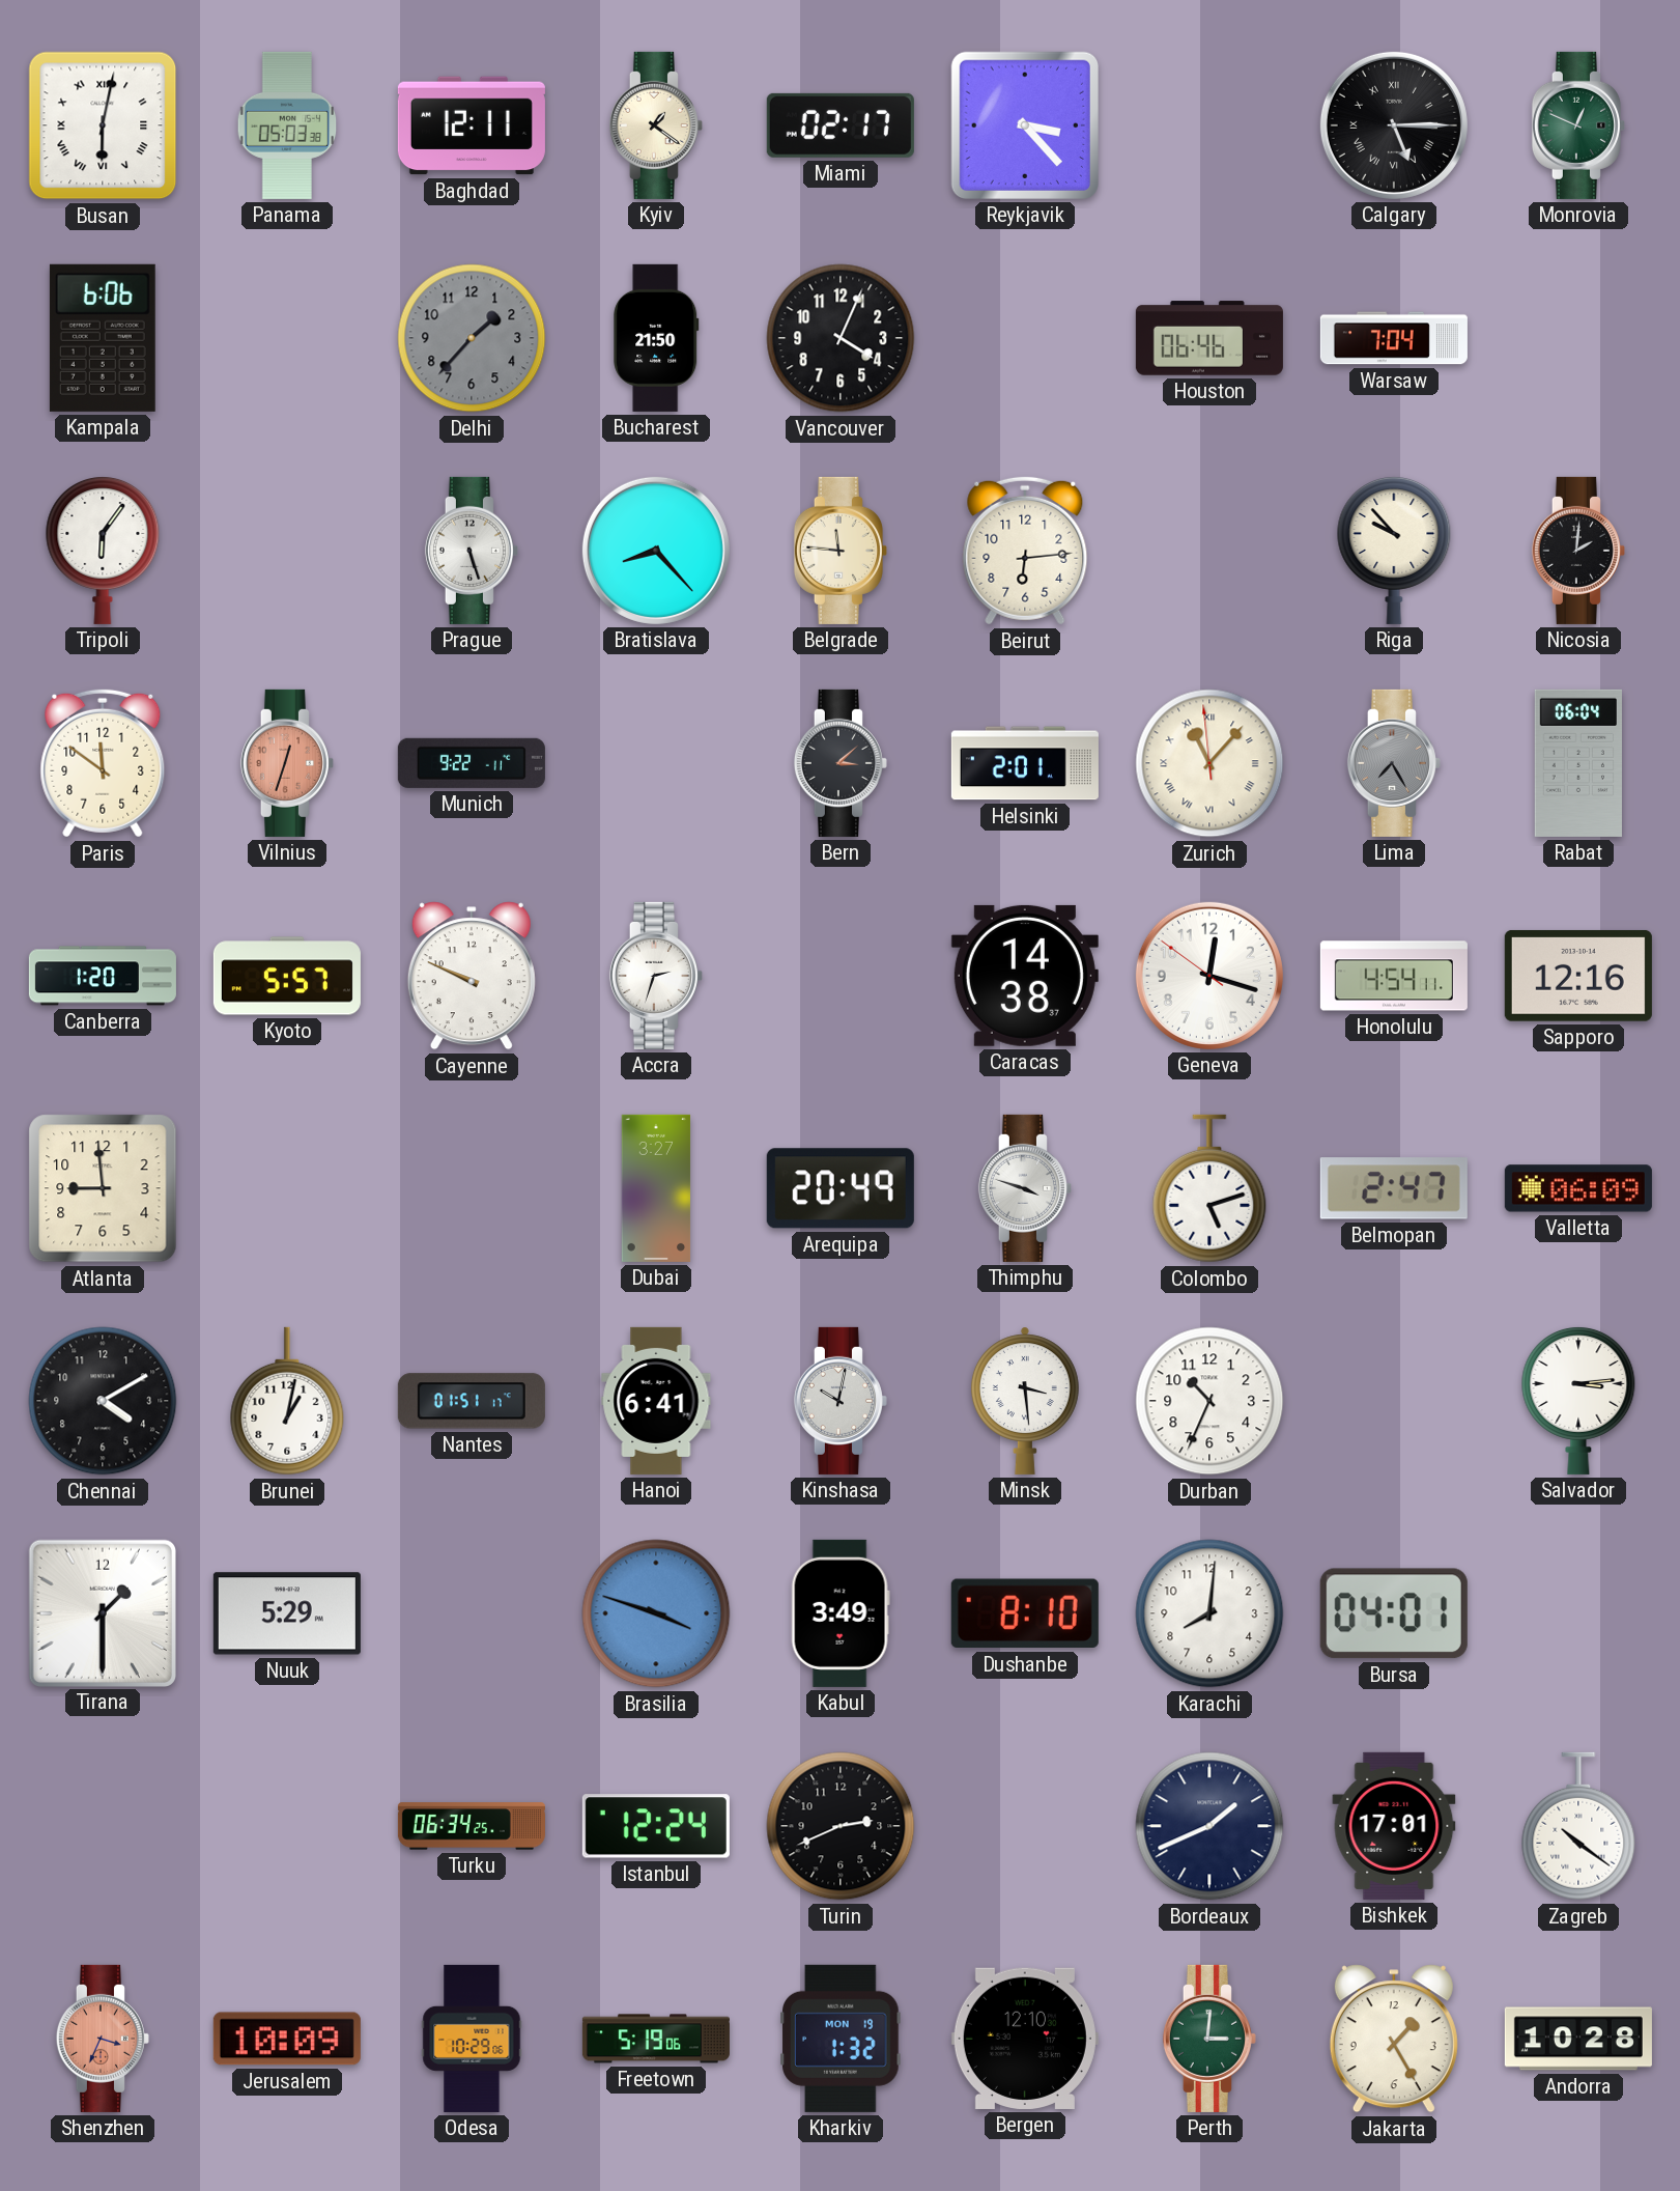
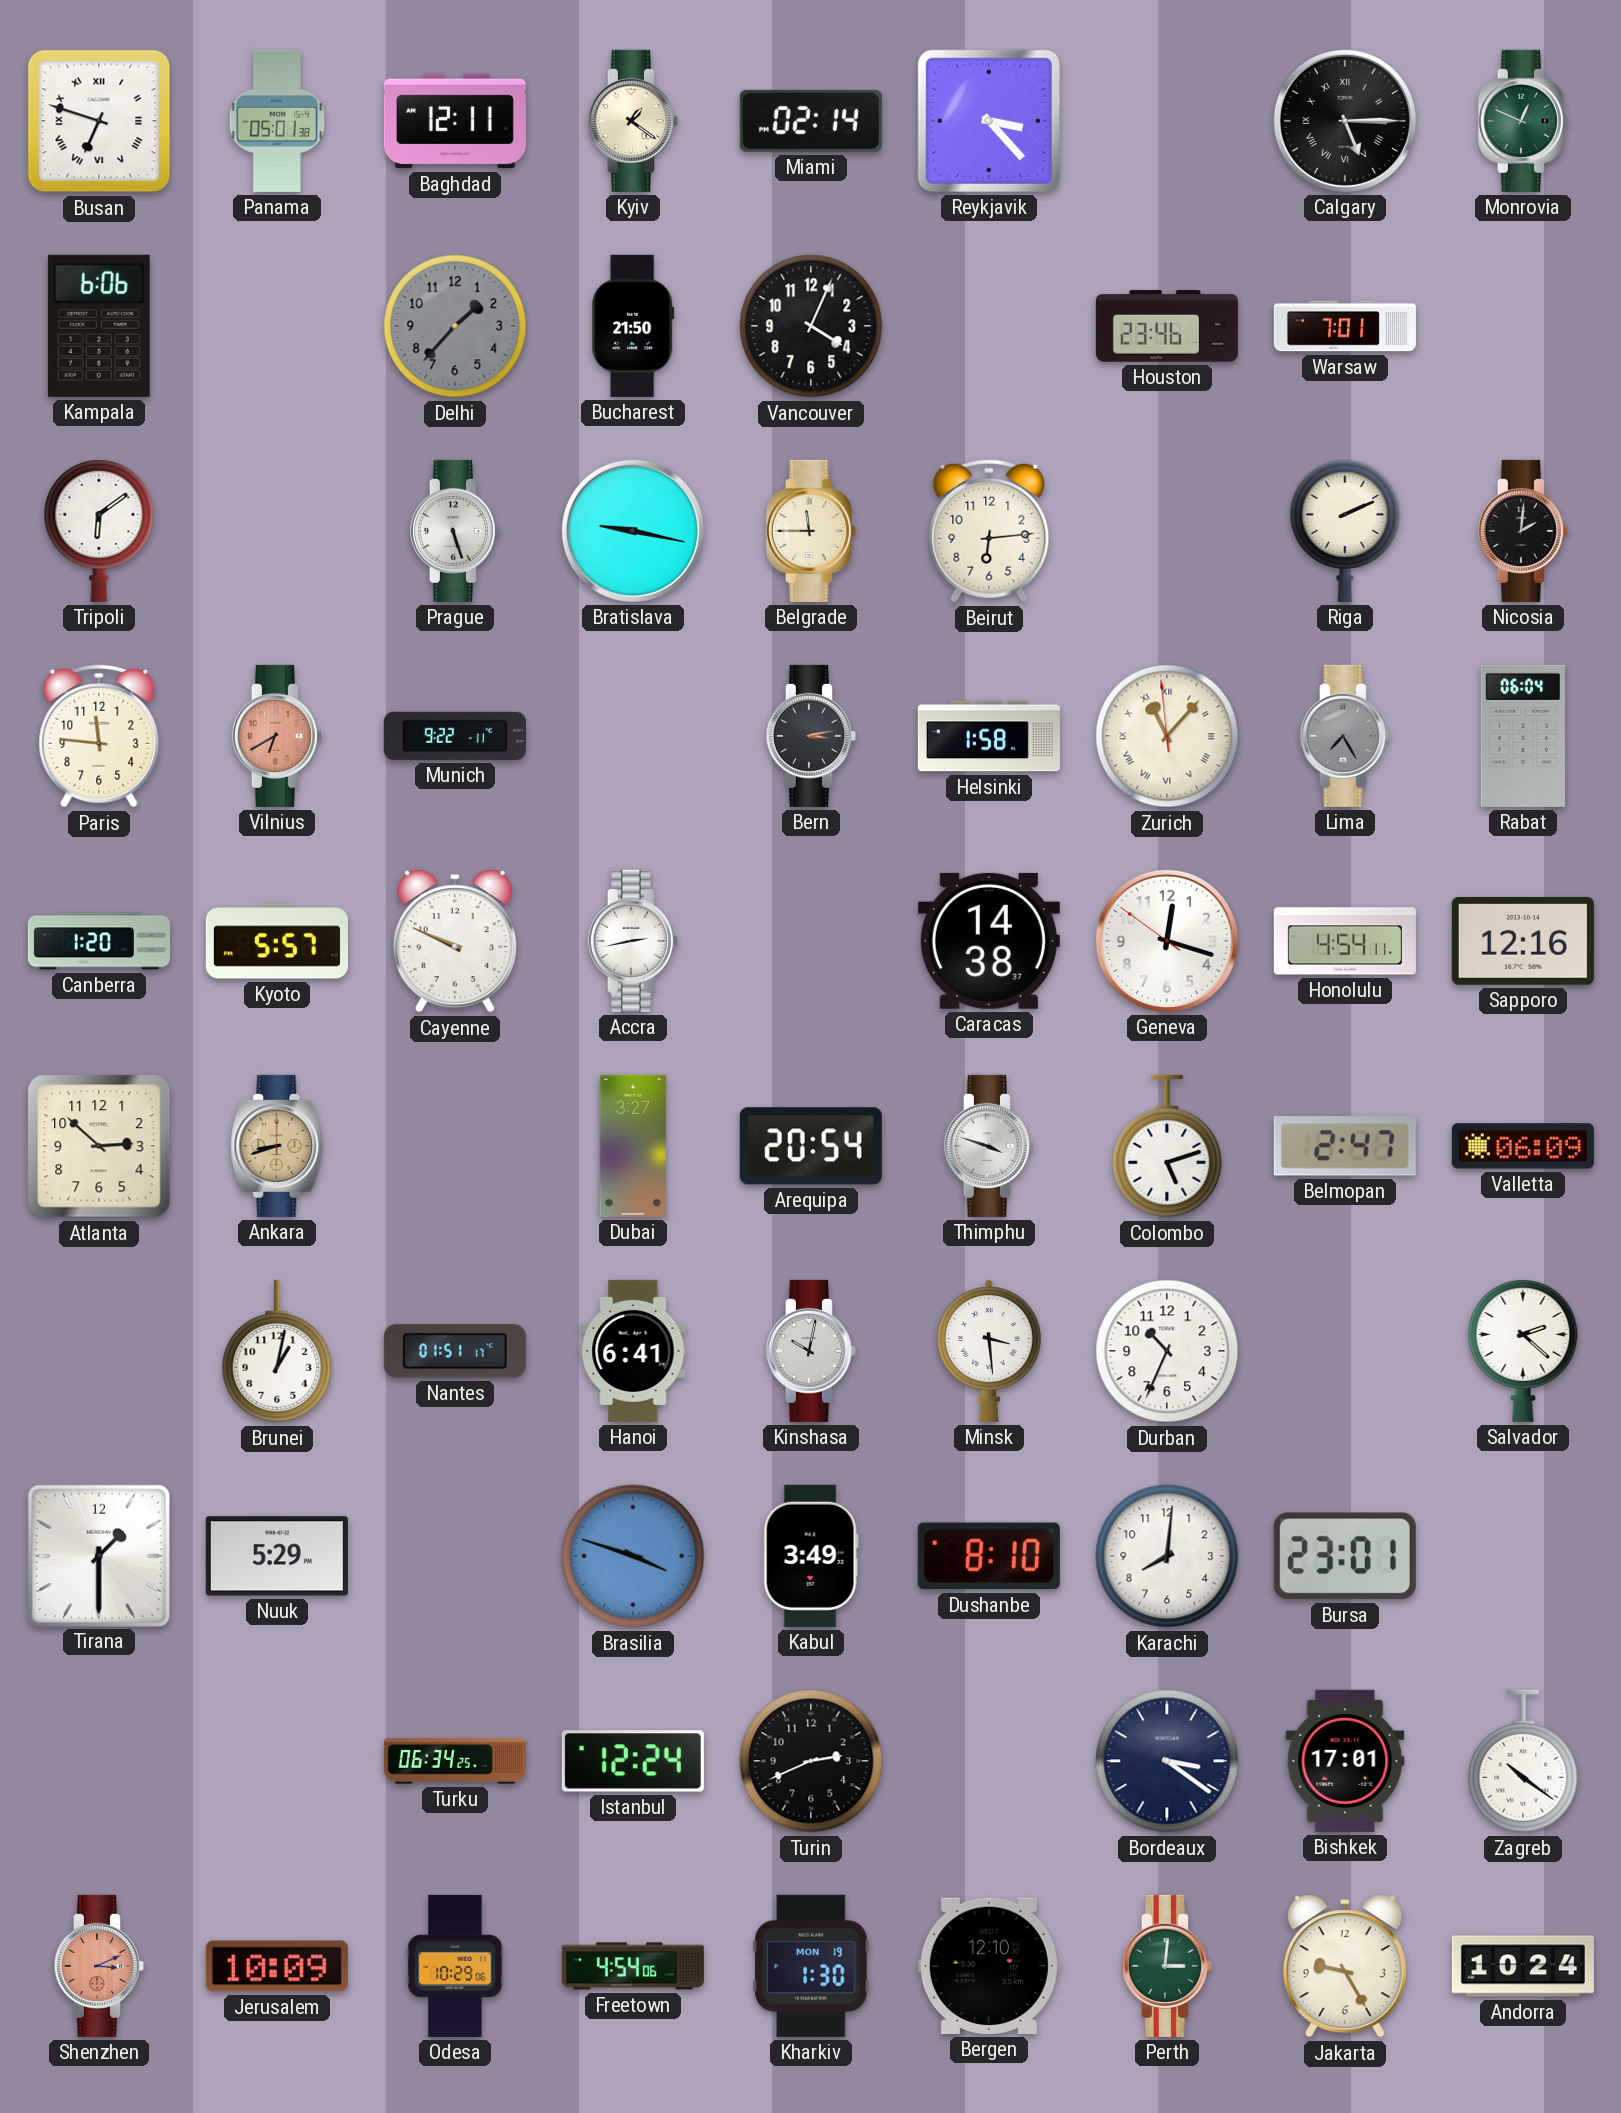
Busan: 6:02 -> 6:48
Panama: 05:03 -> 05:01
Miami: 02:17 -> 02:14
Houston: 06:46 -> 23:46
Warsaw: 7:04 -> 7:01
Tripoli: 6:06 -> 6:09
Bratislava: 8:23 -> 9:17
Belgrade: 11:46 -> 11:45
Riga: 9:53 -> 2:11
Paris: 11:51 -> 11:46
Vilnius: 12:33 -> 6:40
Bern: 3:08 -> 3:13
Helsinki: 2:01 -> 1:58
Accra: 2:33 -> 2:43
Atlanta: 8:59 -> 2:52
Ankara: none -> 8:42
Arequipa: 20:49 -> 20:54
Chennai: 4:10 -> none
Salvador: 3:14 -> 2:22
Bursa: 04:01 -> 23:01
Bordeaux: 1:41 -> 3:21
Shenzhen: 3:34 -> 3:11
Freetown: 5:19 -> 4:54
Kharkiv: 1:32 -> 1:30
Jakarta: 1:25 -> 9:25
Andorra: 10:28 -> 10:24
